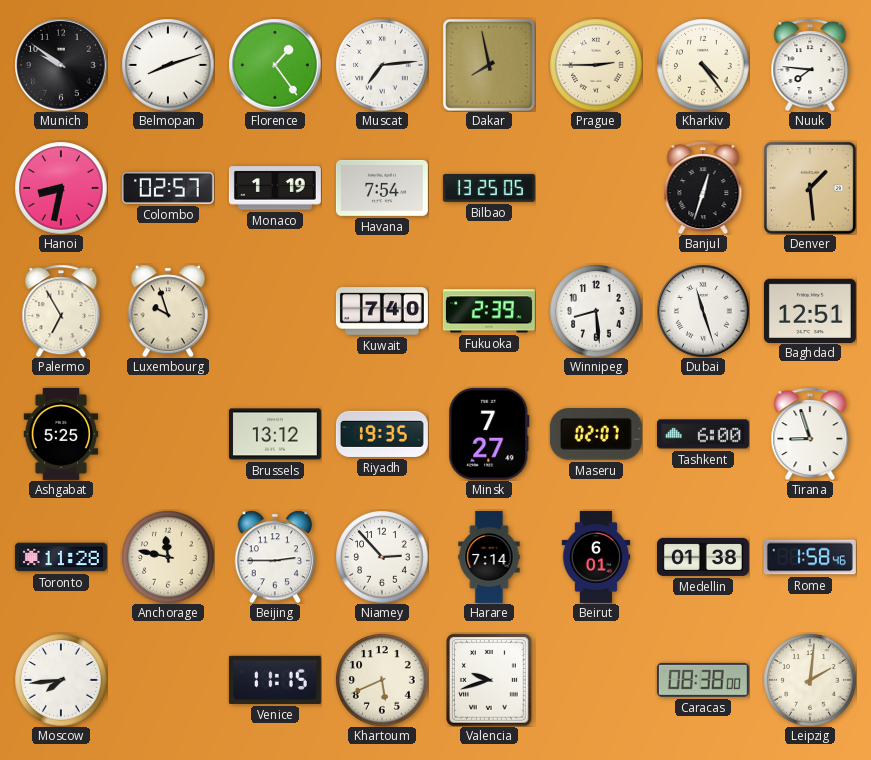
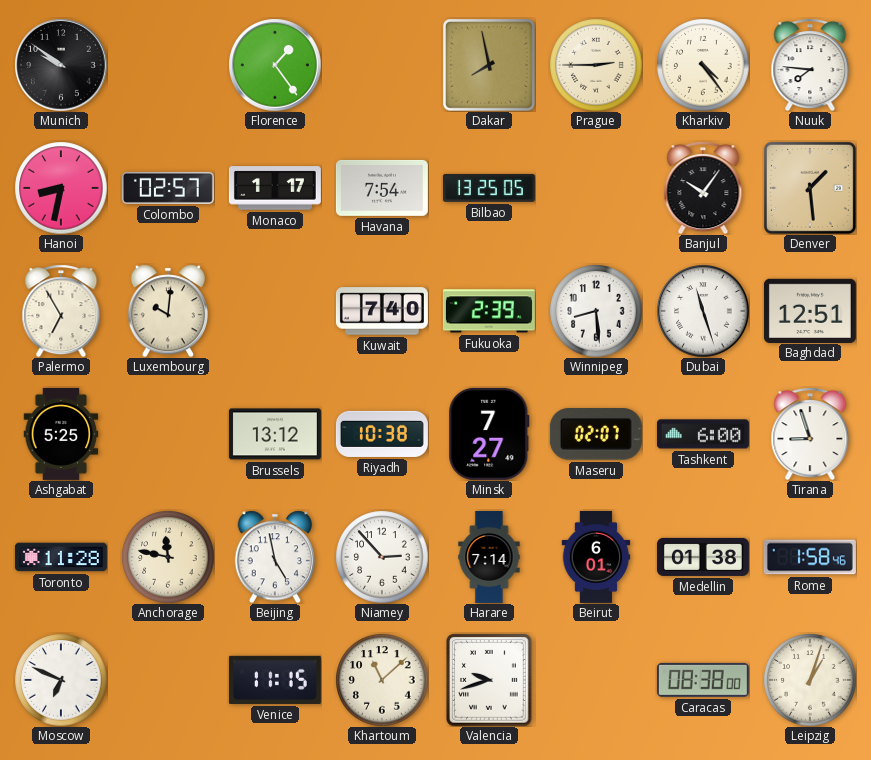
Belmopan: 8:12 -> none
Muscat: 7:14 -> none
Monaco: 1:19 -> 1:17
Banjul: 12:33 -> 10:06
Luxembourg: 9:57 -> 10:01
Riyadh: 19:35 -> 10:38
Beijing: 2:45 -> 4:58
Moscow: 7:44 -> 6:49
Khartoum: 5:41 -> 11:08
Leipzig: 2:01 -> 1:03
